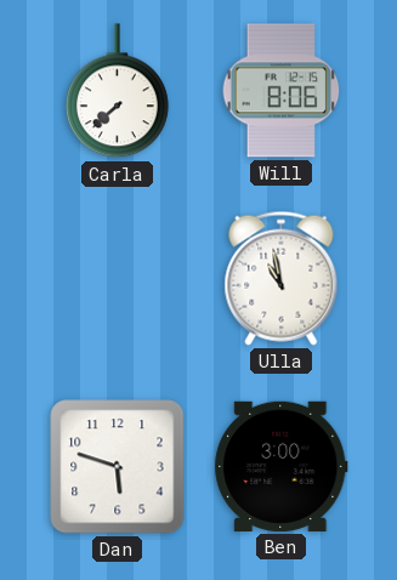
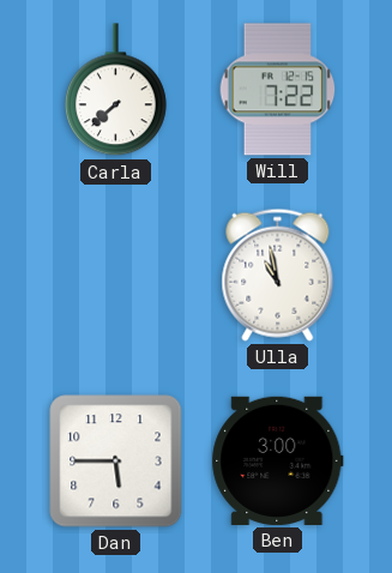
Will: 8:06 -> 7:22
Dan: 5:48 -> 5:45
